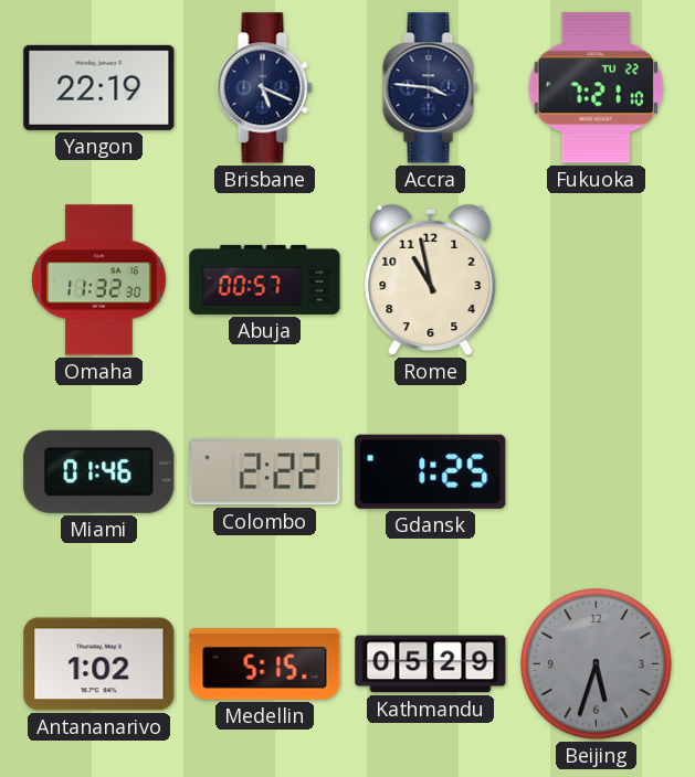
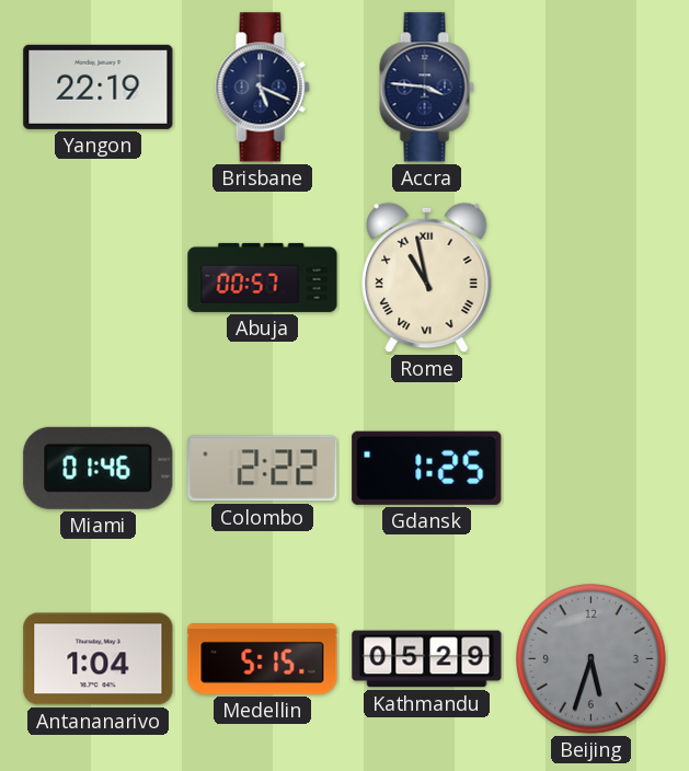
Fukuoka: 7:21 -> none
Omaha: 11:32 -> none
Rome numerals: Arabic -> Roman
Antananarivo: 1:02 -> 1:04
